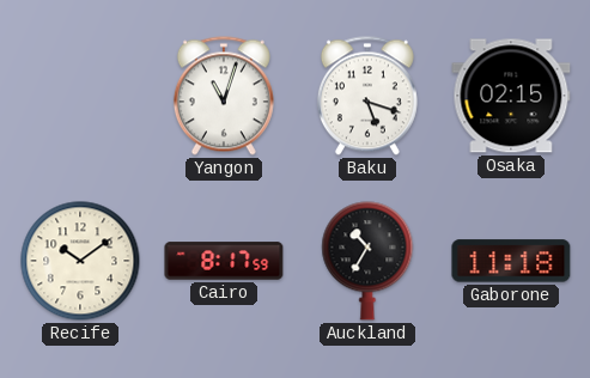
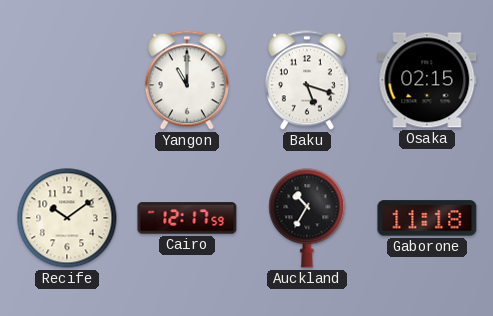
Yangon: 11:03 -> 11:00
Cairo: 8:17 -> 12:17
